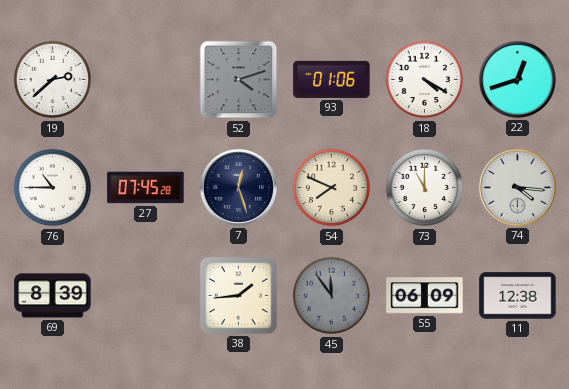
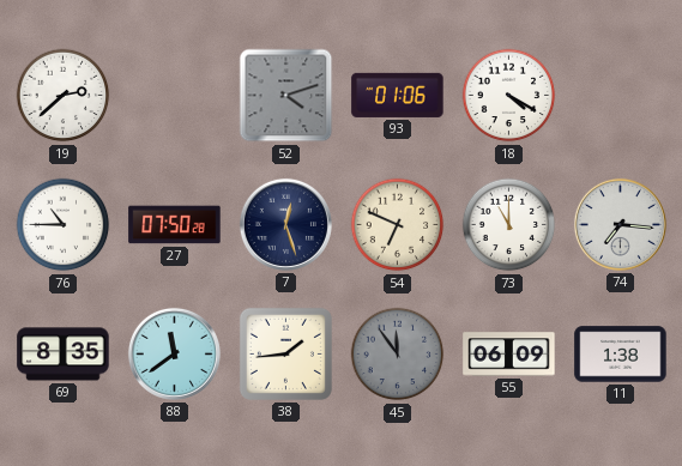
22: 12:42 -> none
27: 07:45 -> 07:50
54: 7:49 -> 6:49
74: 4:16 -> 7:16
69: 8:39 -> 8:35
88: none -> 11:39
11: 12:38 -> 1:38
